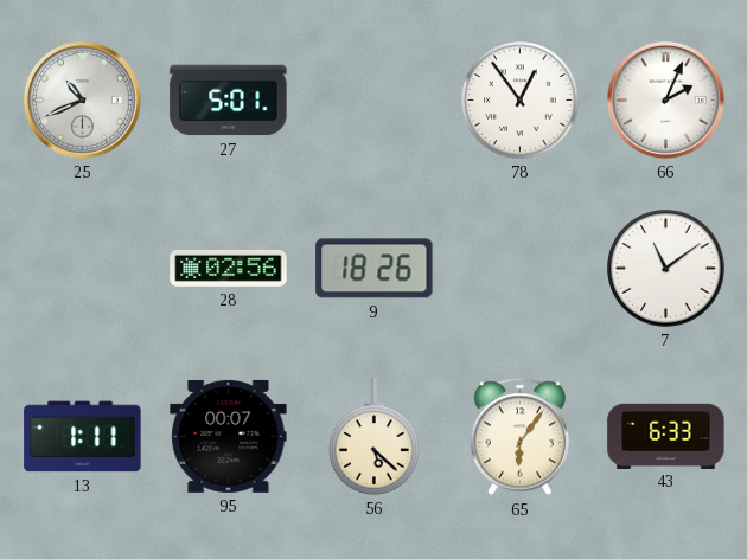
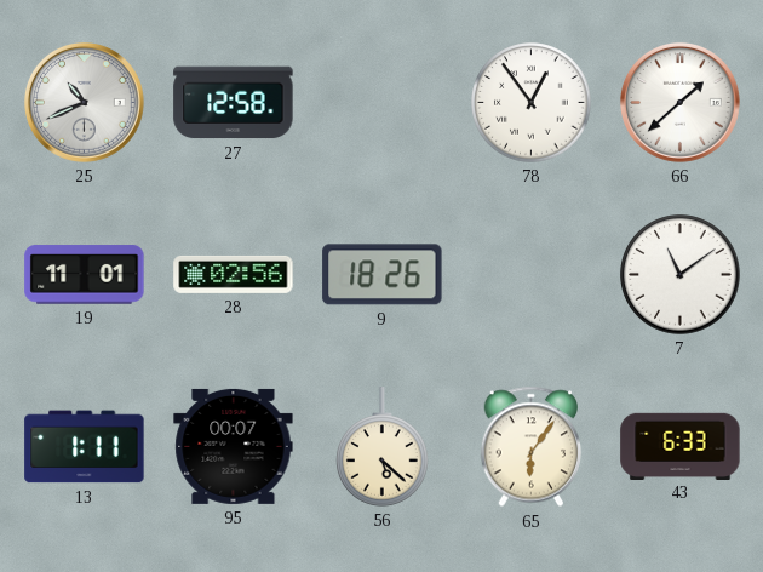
27: 5:01 -> 12:58
66: 2:04 -> 1:38
19: none -> 11:01
